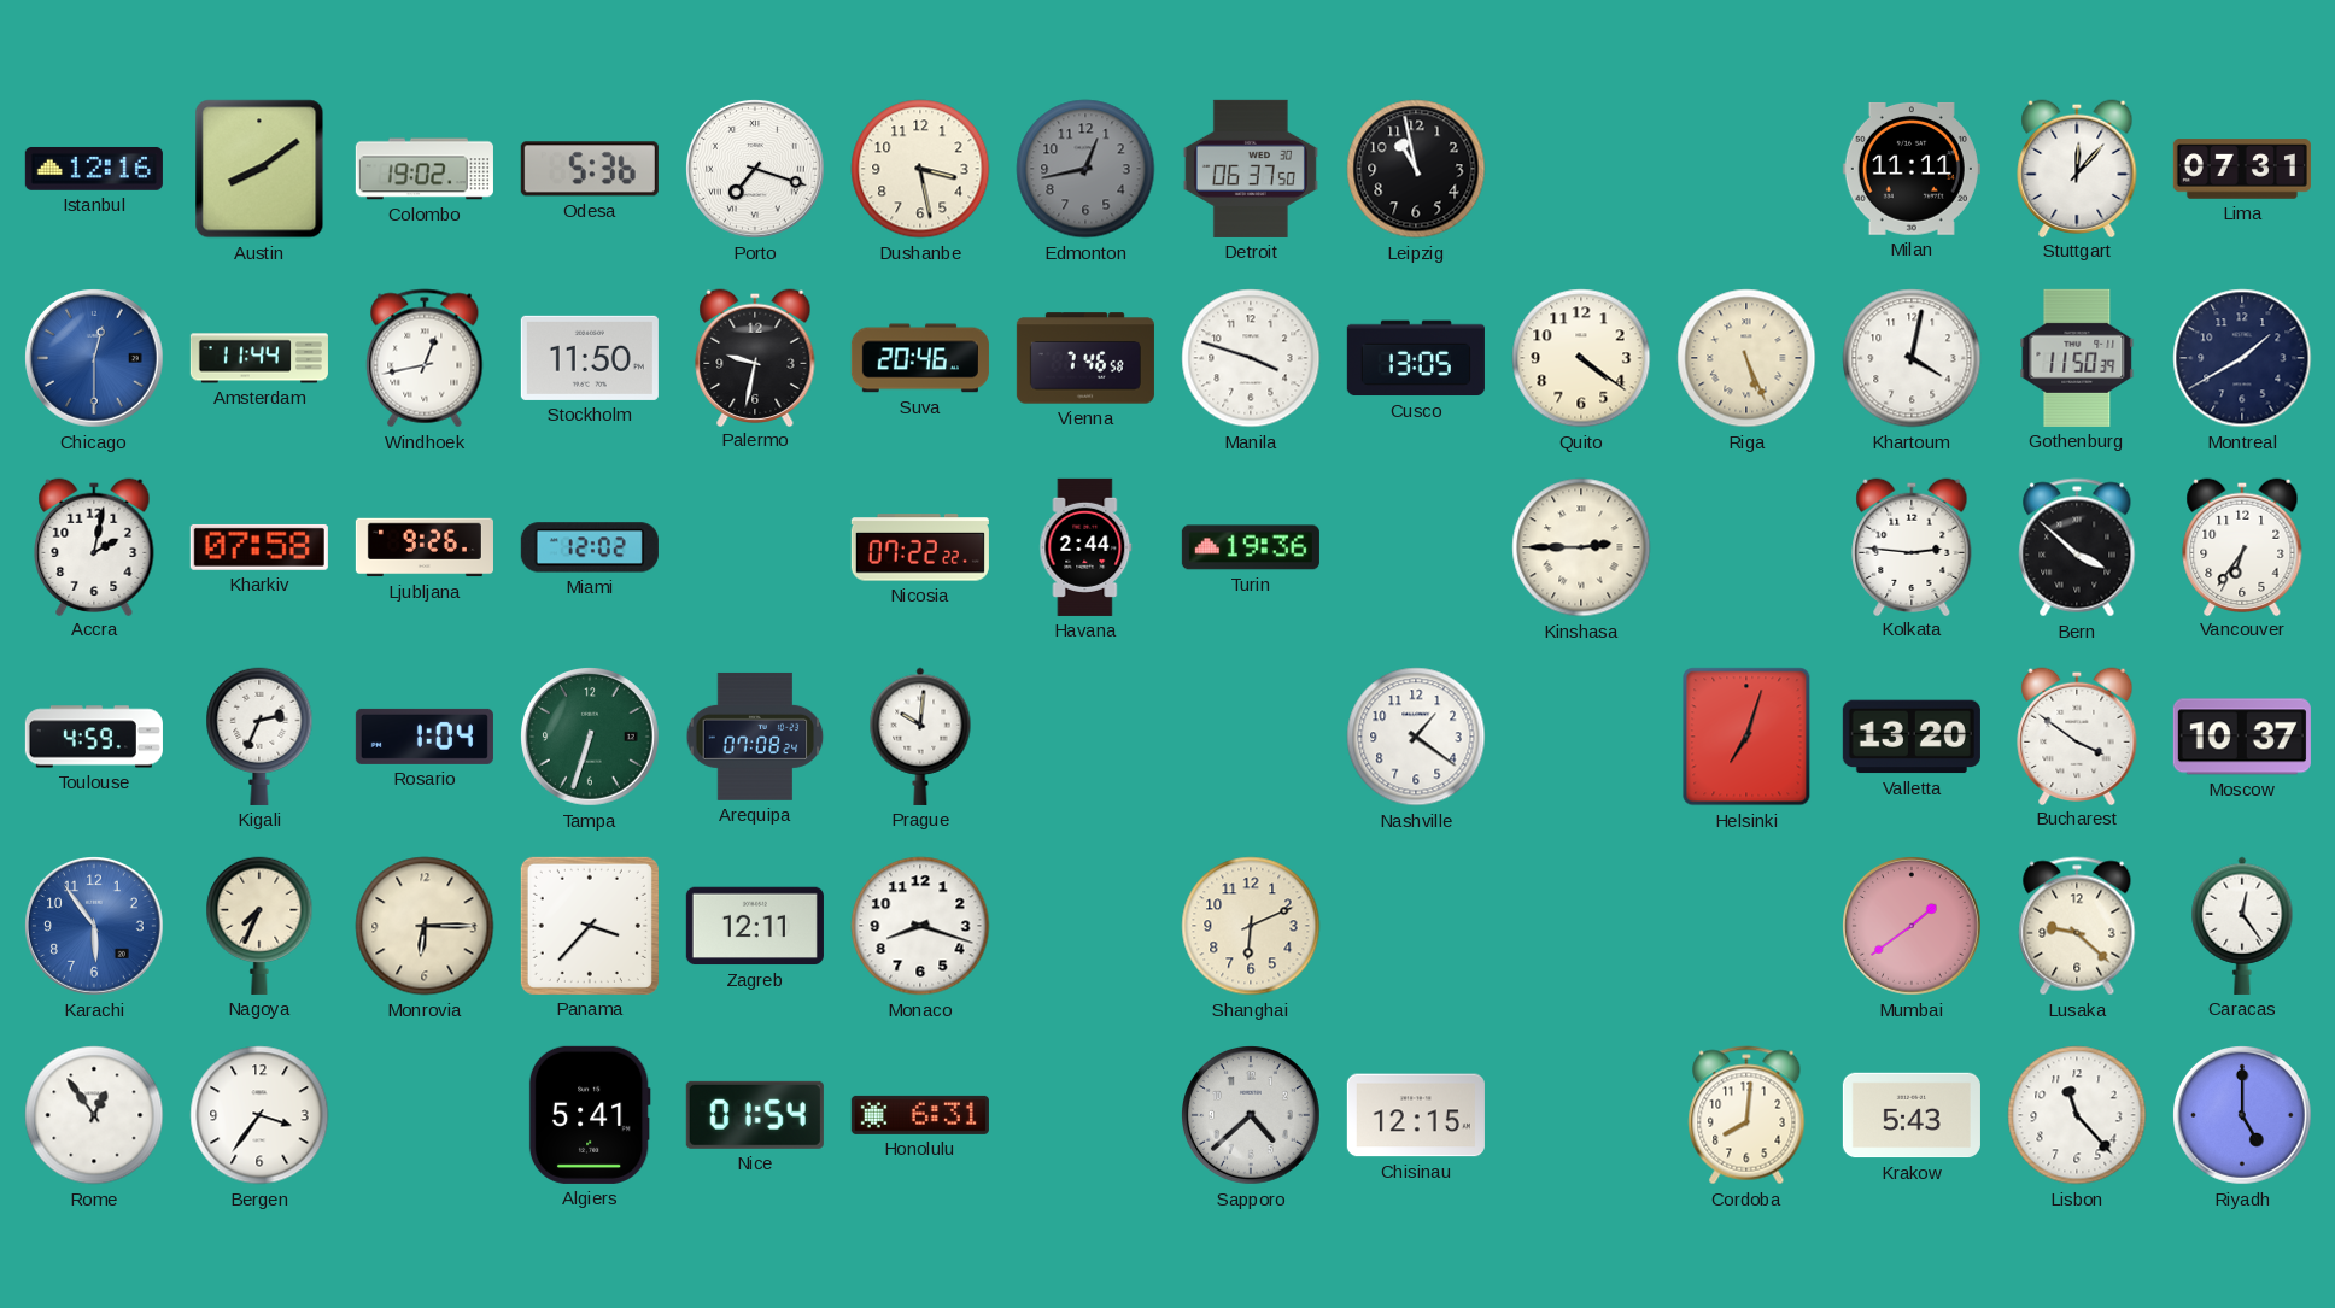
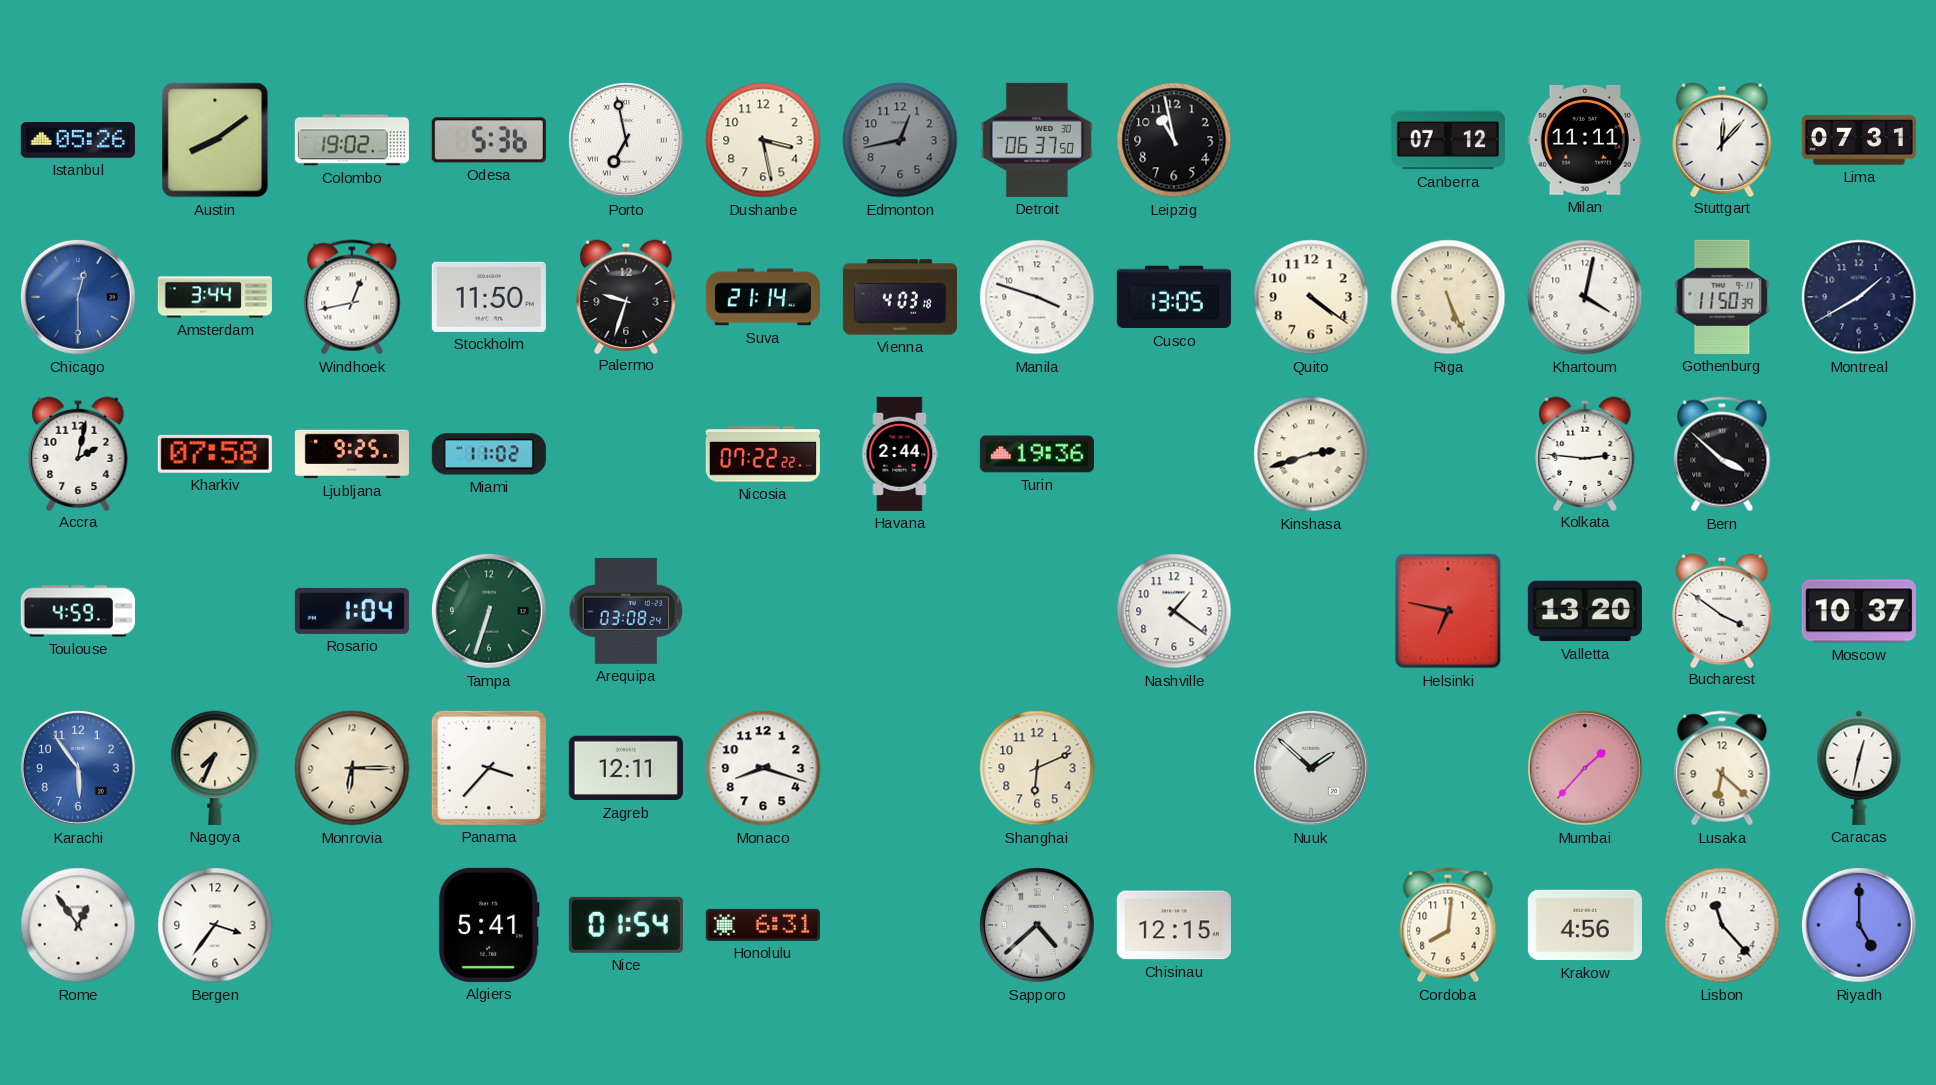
Istanbul: 12:16 -> 05:26
Porto: 7:18 -> 6:58
Canberra: none -> 07:12
Amsterdam: 11:44 -> 3:44
Palermo: 9:32 -> 9:33
Suva: 20:46 -> 21:14
Vienna: 7:46 -> 4:03
Ljubljana: 9:26 -> 9:25
Miami: 12:02 -> 11:02
Kinshasa: 2:45 -> 2:42
Vancouver: 6:36 -> none
Kigali: 2:34 -> none
Arequipa: 07:08 -> 03:08
Prague: 10:01 -> none
Helsinki: 7:03 -> 6:47
Nuuk: none -> 1:52
Mumbai: 1:39 -> 1:37
Lusaka: 9:22 -> 6:22
Caracas: 12:24 -> 12:32
Krakow: 5:43 -> 4:56
